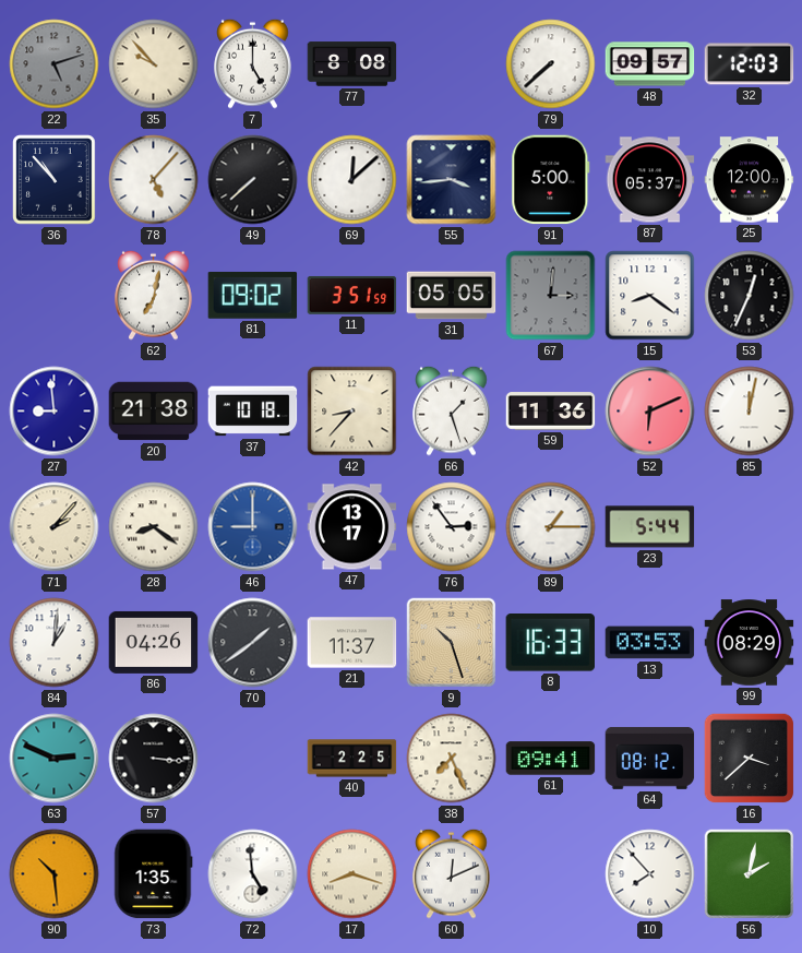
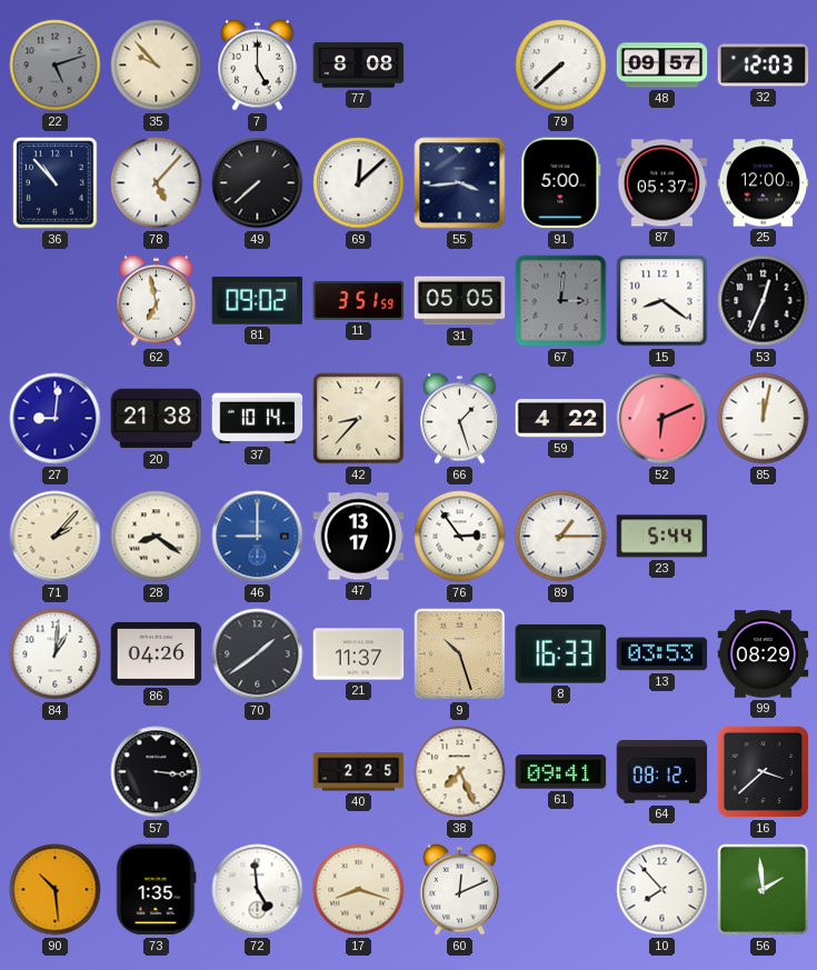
62: 7:02 -> 6:58
27: 8:59 -> 9:01
37: 10:18 -> 10:14
59: 11:36 -> 4:22
63: 2:49 -> none
56: 2:02 -> 1:59
